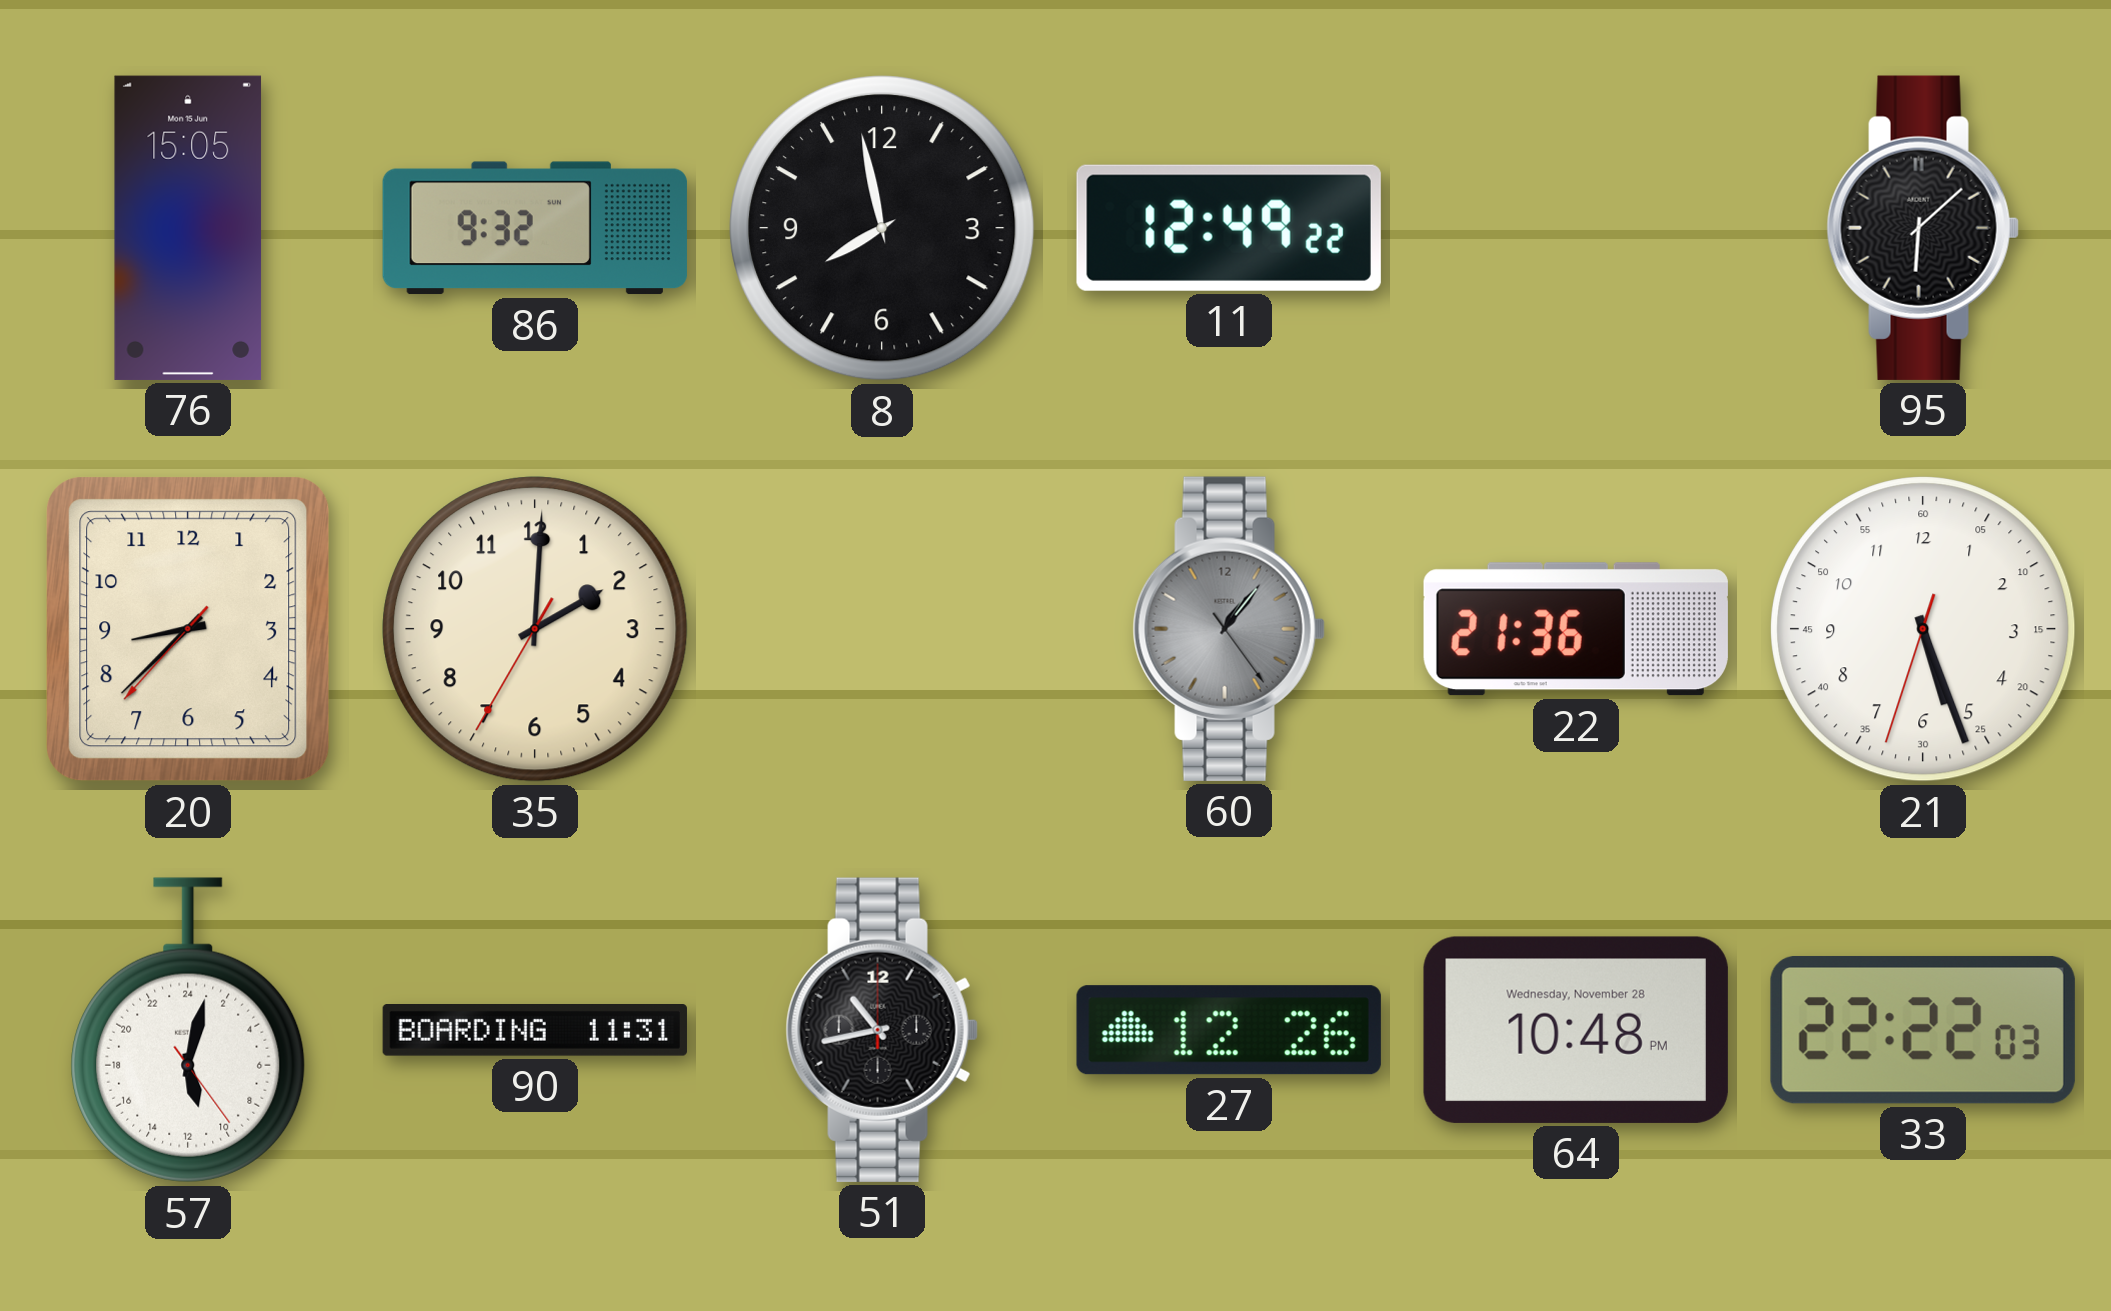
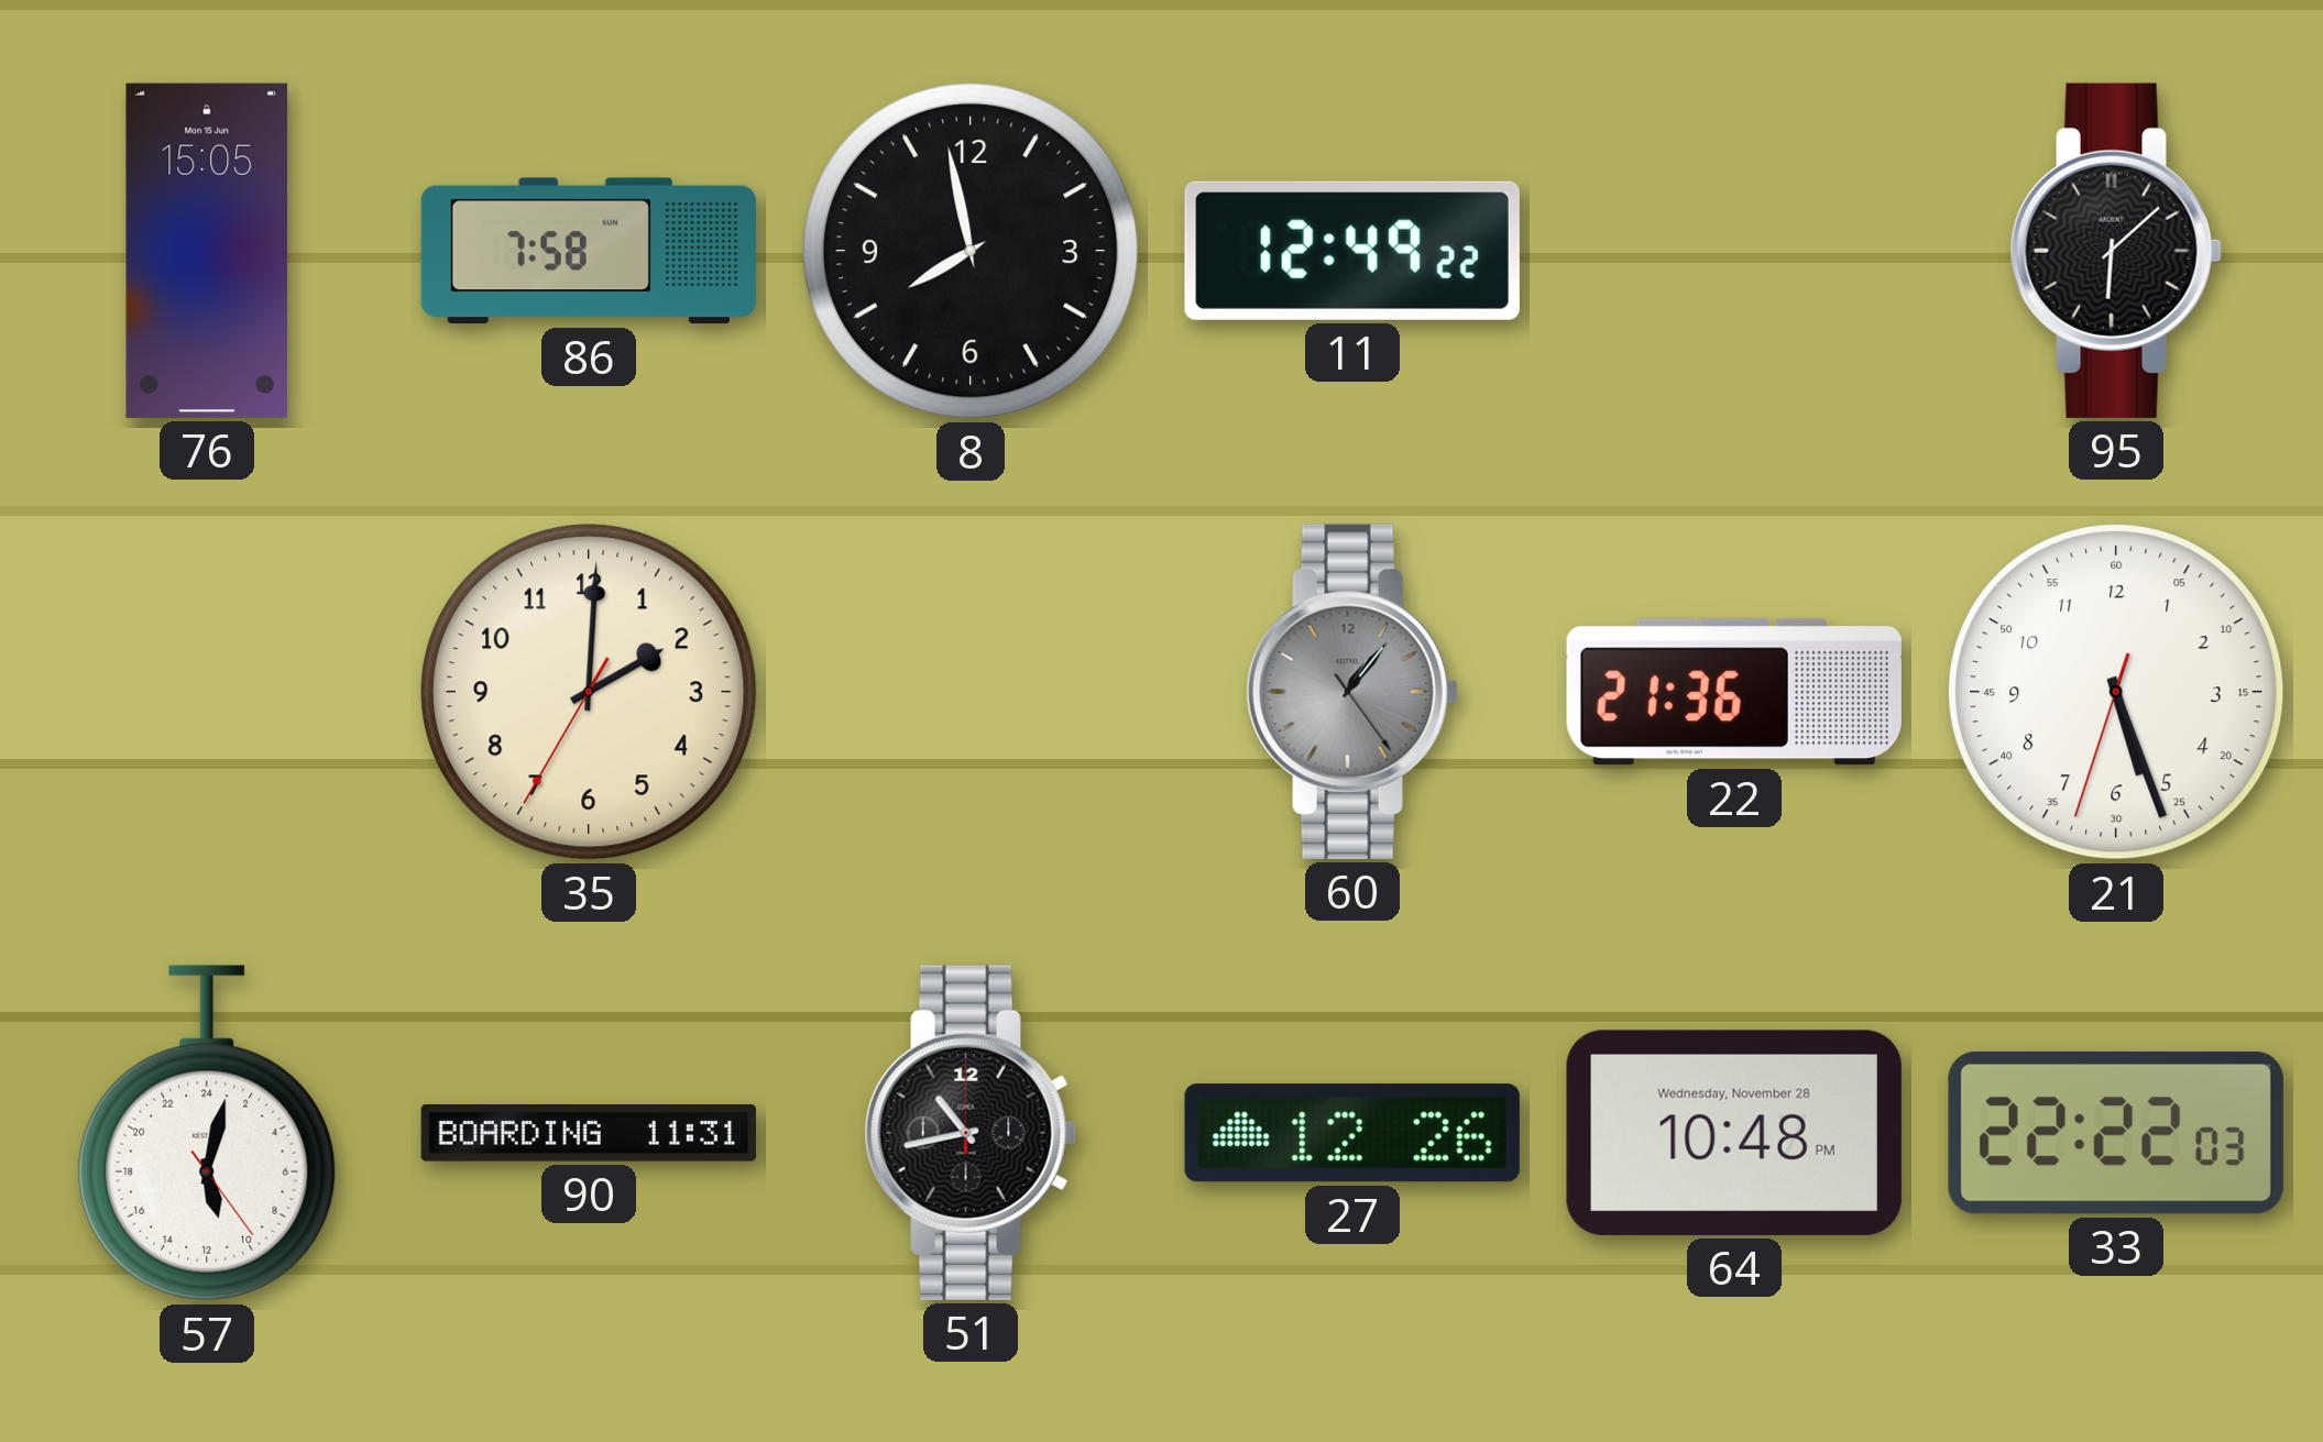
86: 9:32 -> 7:58
20: 8:37 -> none
